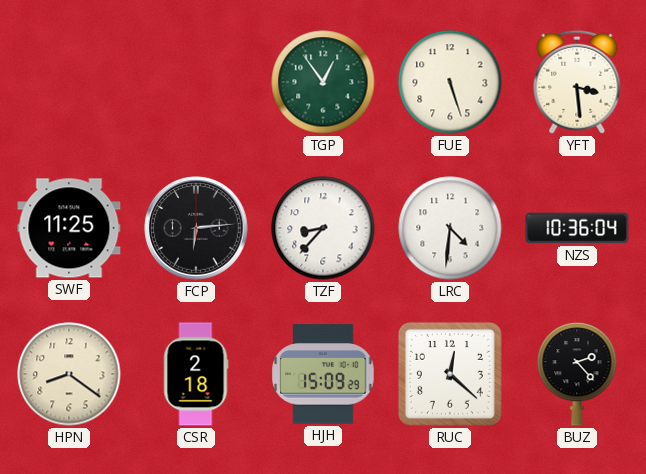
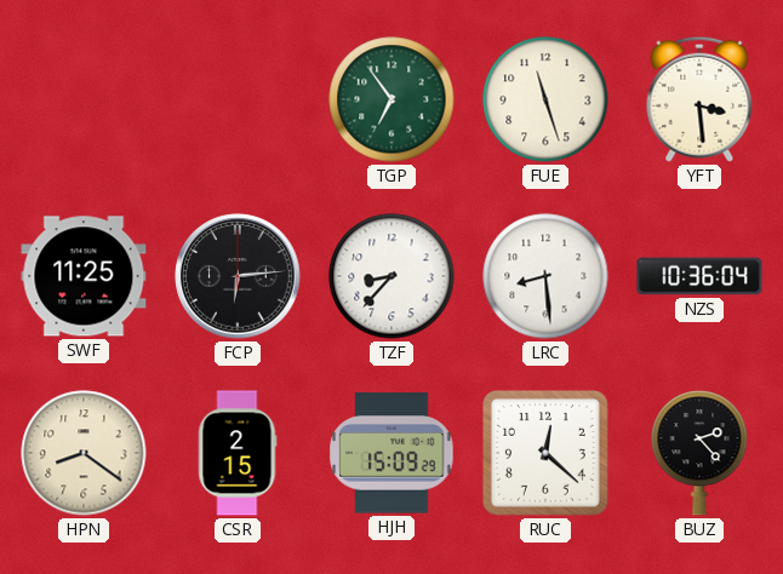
TGP: 12:54 -> 6:54
FUE: 5:27 -> 11:27
LRC: 4:31 -> 8:29
CSR: 2:18 -> 2:15
